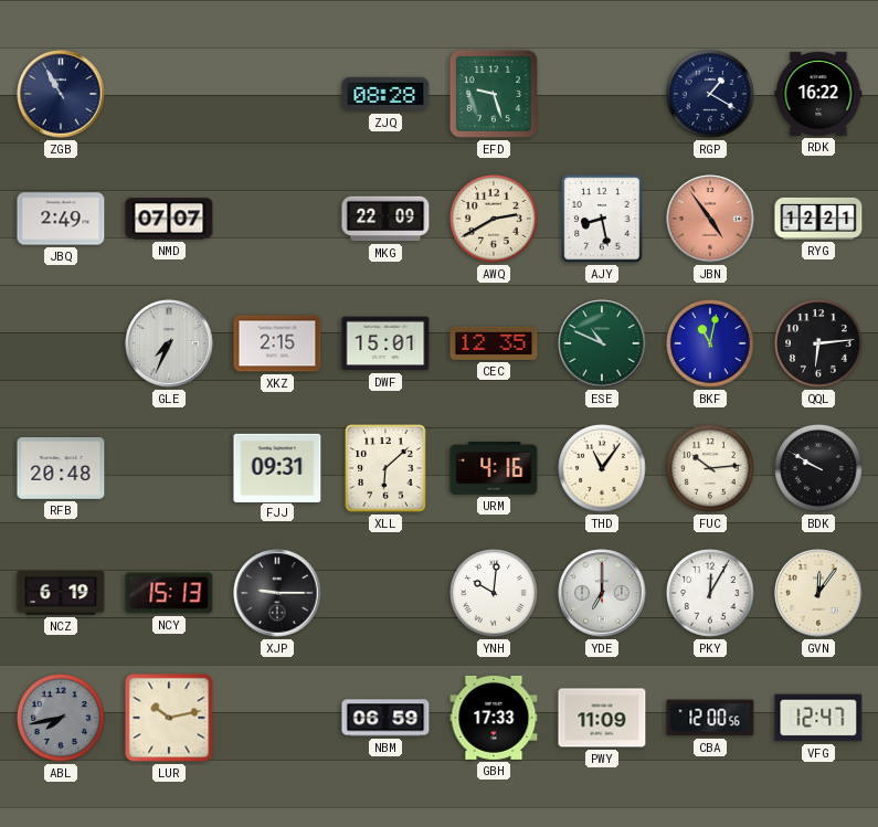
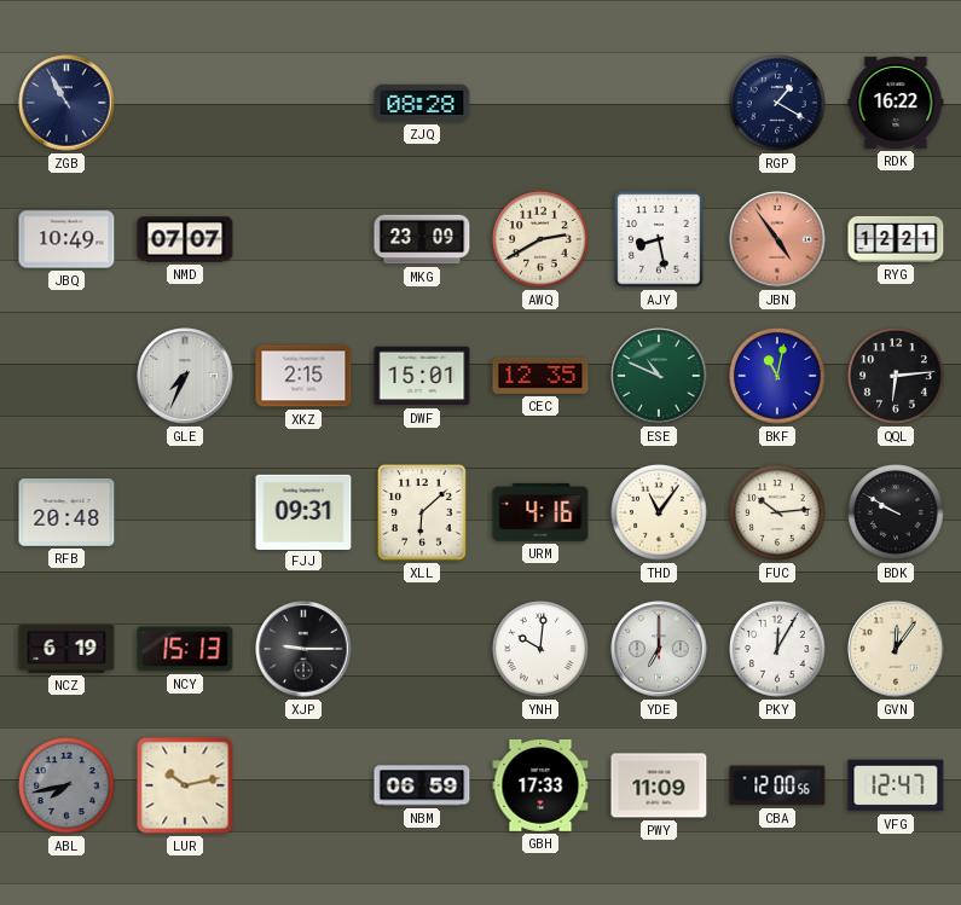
EFD: 9:27 -> none
JBQ: 2:49 -> 10:49
MKG: 22:09 -> 23:09
